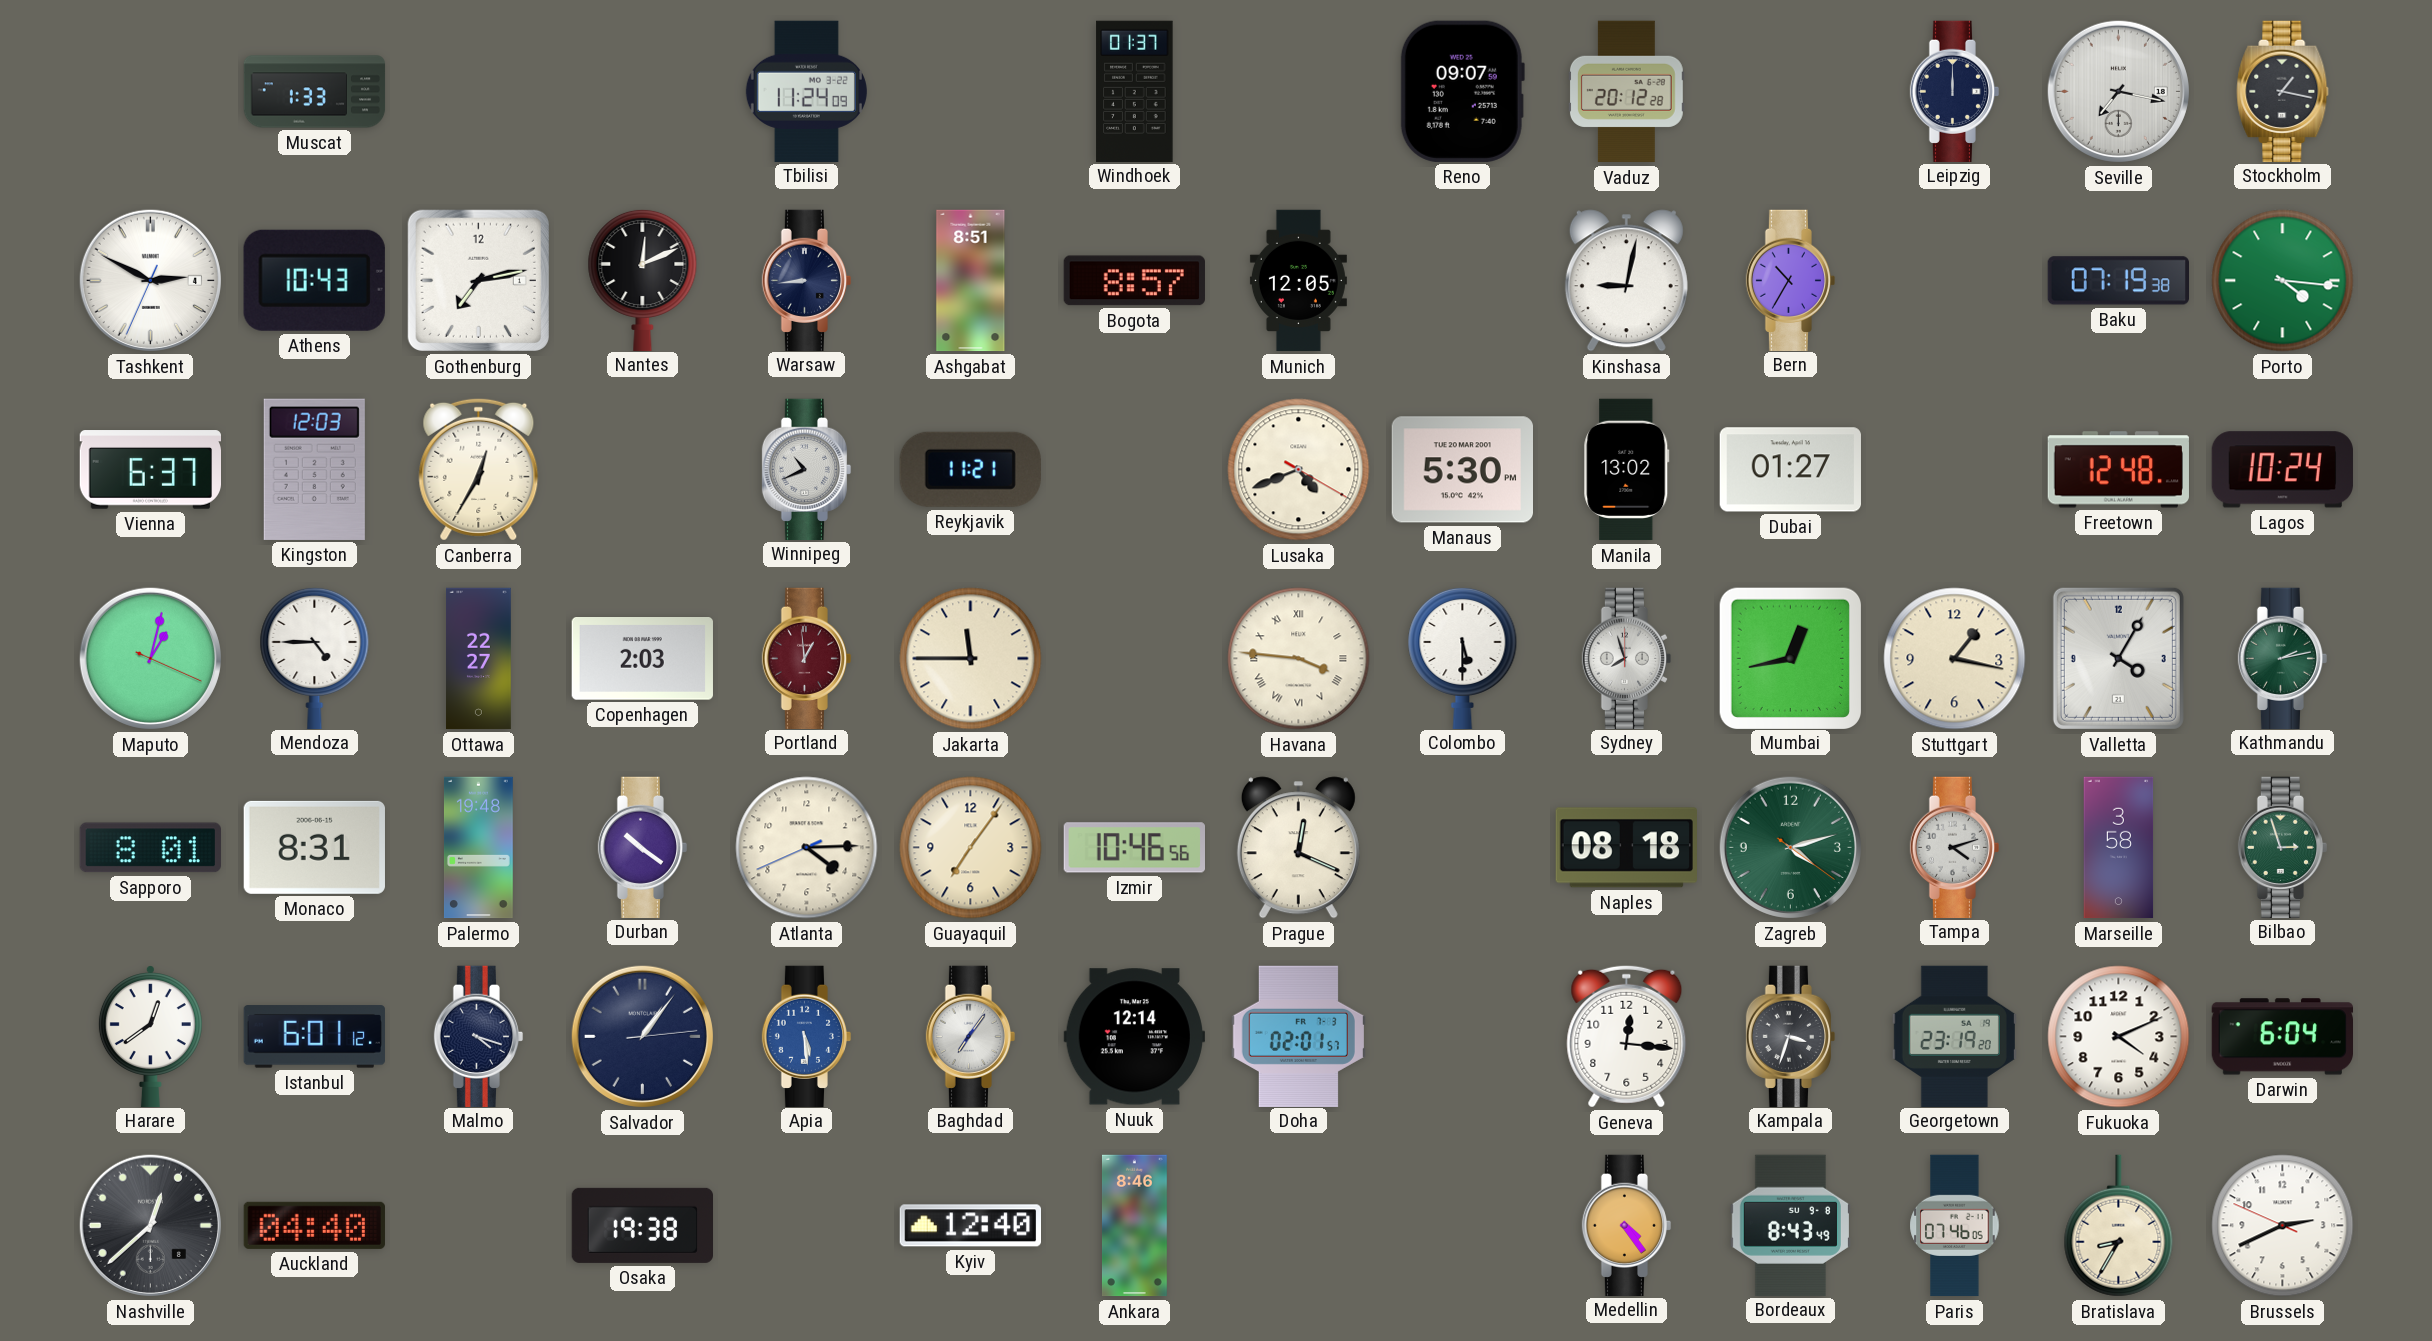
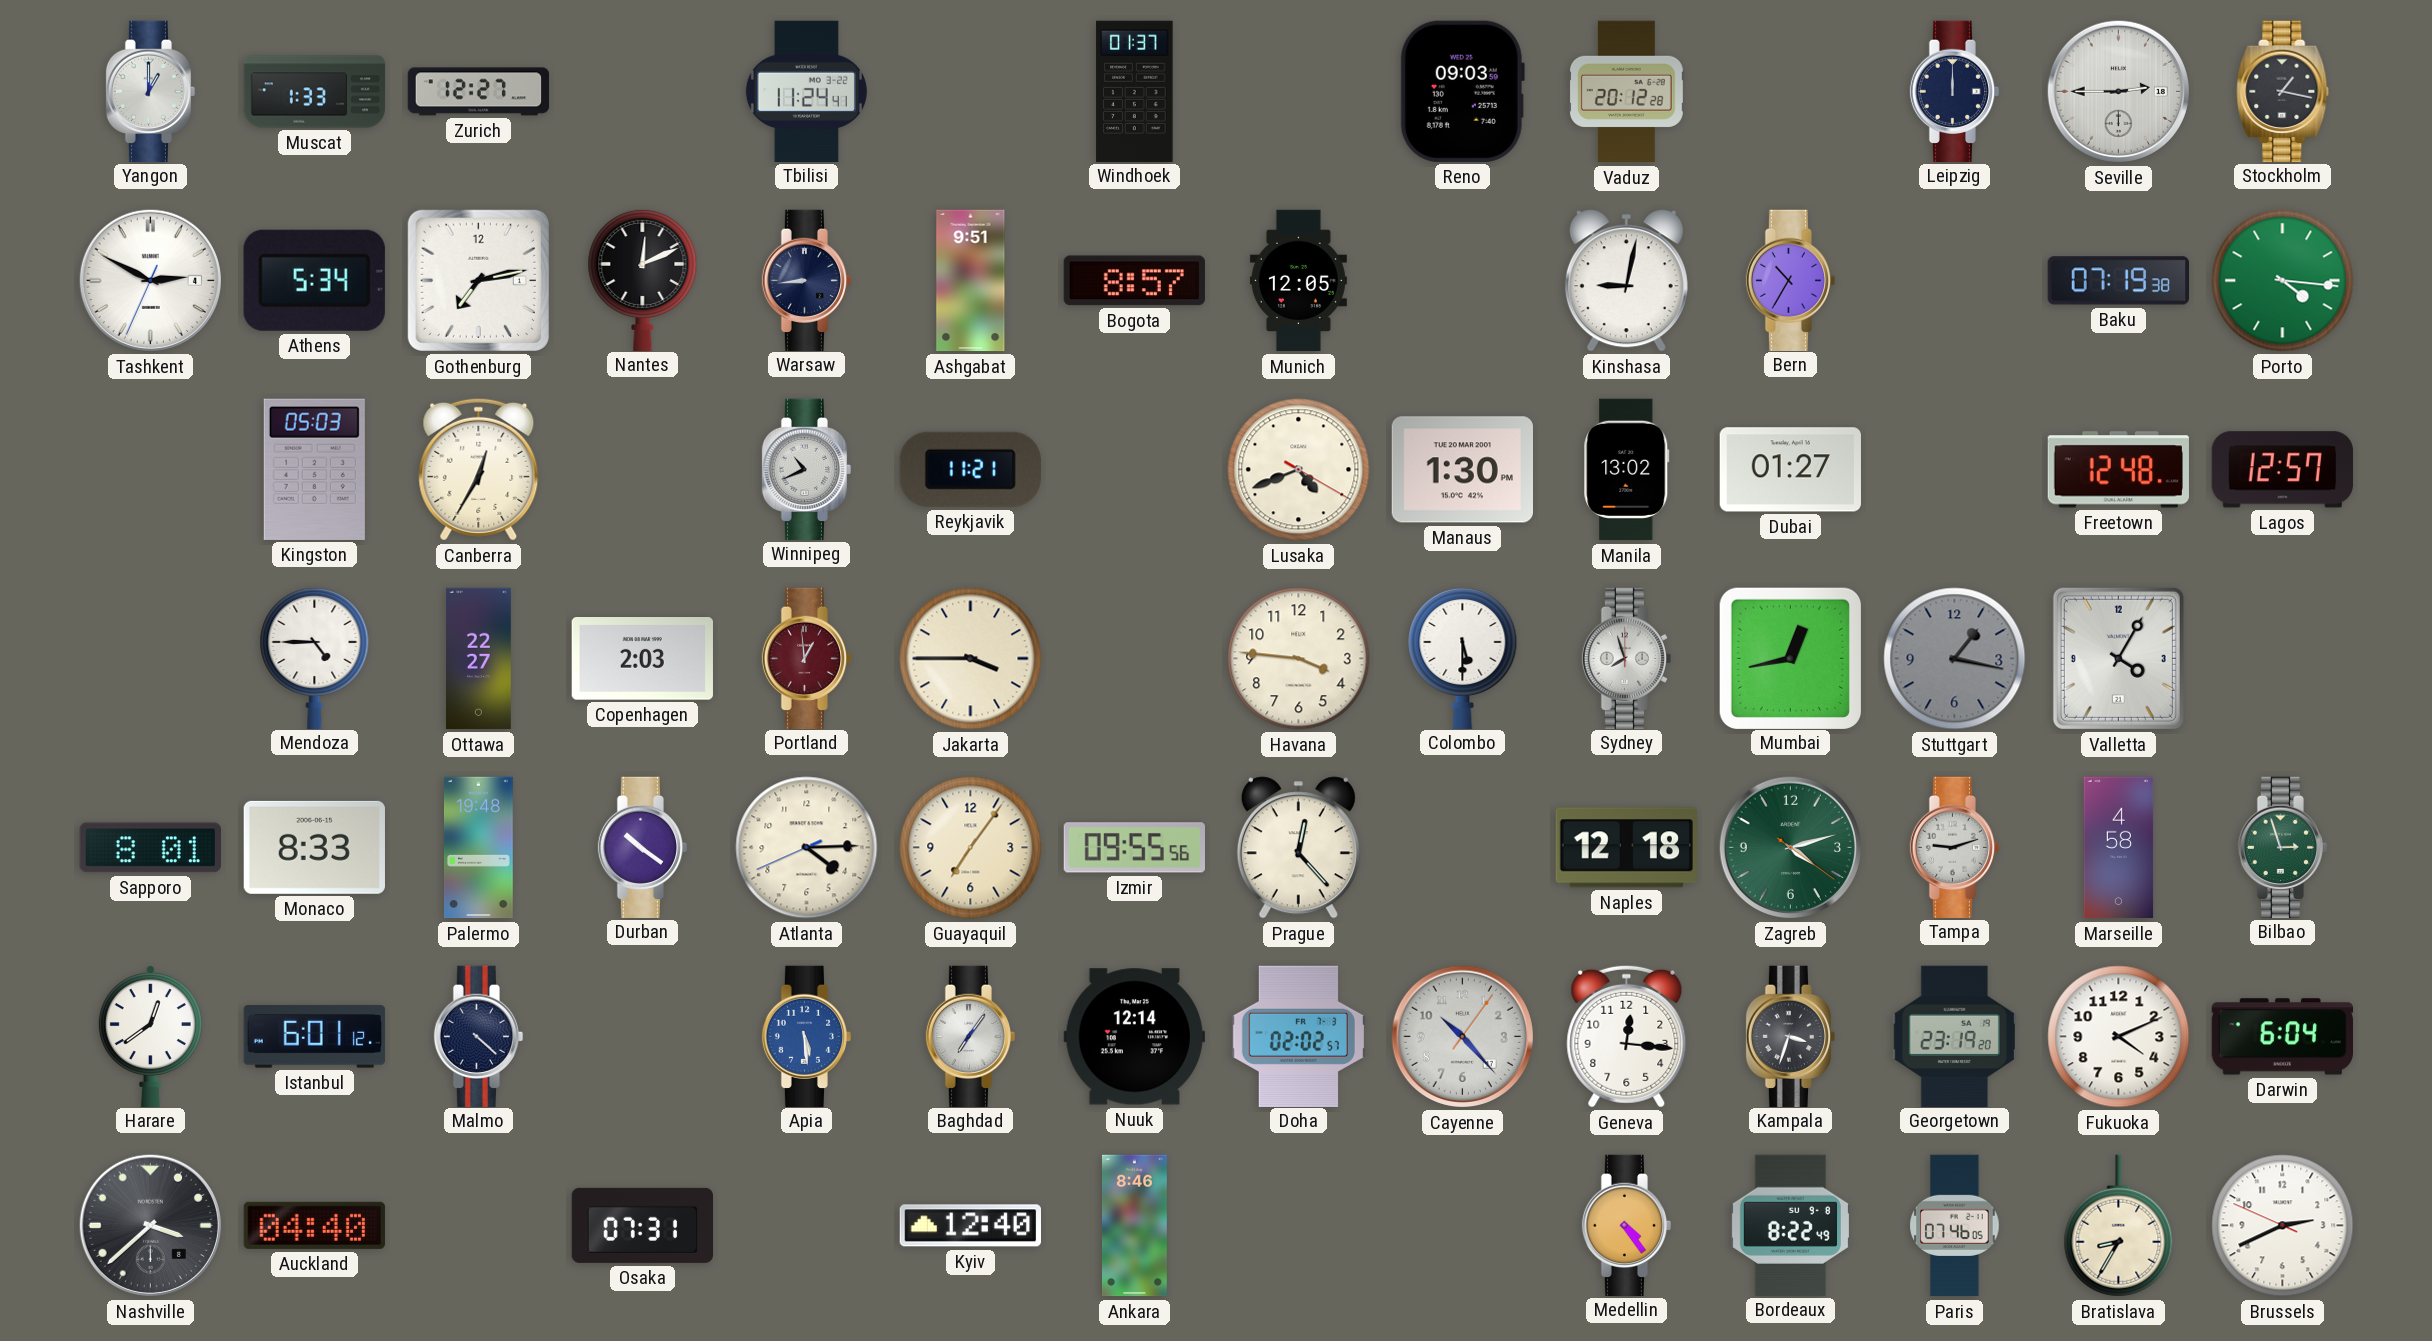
Yangon: none -> 1:00
Zurich: none -> 12:27
Tbilisi: 11:24:09 -> 11:24:41
Reno: 09:07 -> 09:03
Seville: 7:17 -> 2:45
Athens: 10:43 -> 5:34
Ashgabat: 8:51 -> 9:51
Vienna: 6:37 -> none
Kingston: 12:03 -> 05:03
Manaus: 5:30 -> 1:30
Lagos: 10:24 -> 12:57
Maputo: 1:02 -> none
Jakarta: 11:45 -> 3:45
Havana numerals: Roman -> Arabic
Stuttgart dial: cream -> grey
Kathmandu: 2:13 -> none
Monaco: 8:31 -> 8:33
Izmir: 10:46 -> 09:55
Prague: 12:19 -> 12:23
Naples: 08:18 -> 12:18
Tampa: 4:12 -> 9:12
Marseille: 3:58 -> 4:58
Malmo: 4:18 -> 4:22
Salvador: 1:06 -> none
Doha: 02:01 -> 02:02
Cayenne: none -> 10:23
Nashville: 12:38 -> 3:38
Osaka: 19:38 -> 07:31
Bordeaux: 8:43 -> 8:22
